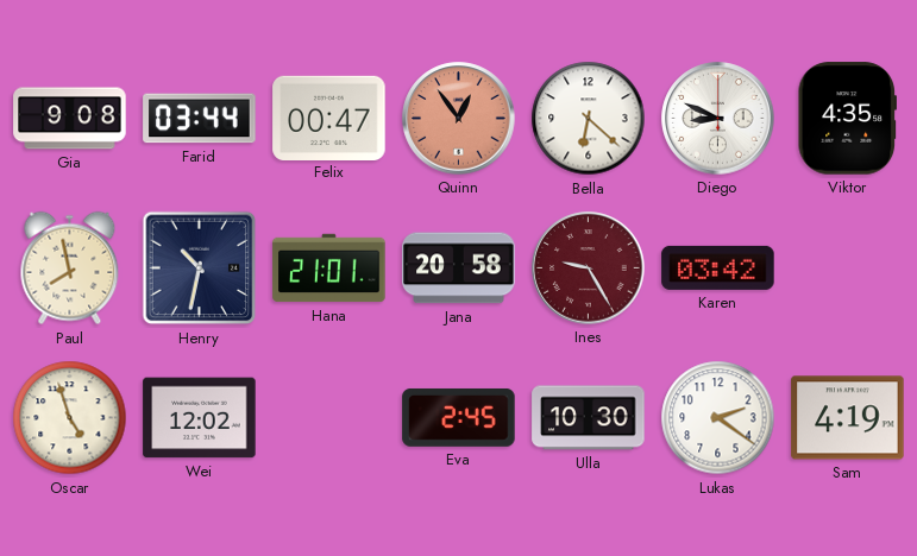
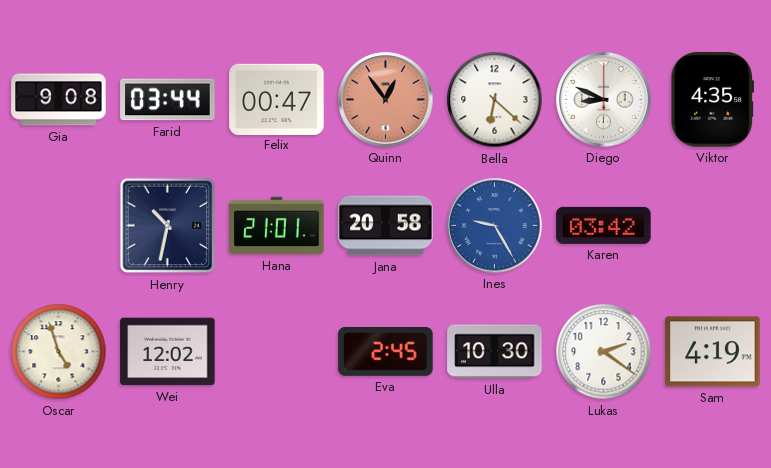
Paul: 7:58 -> none
Ines dial: burgundy -> blue
